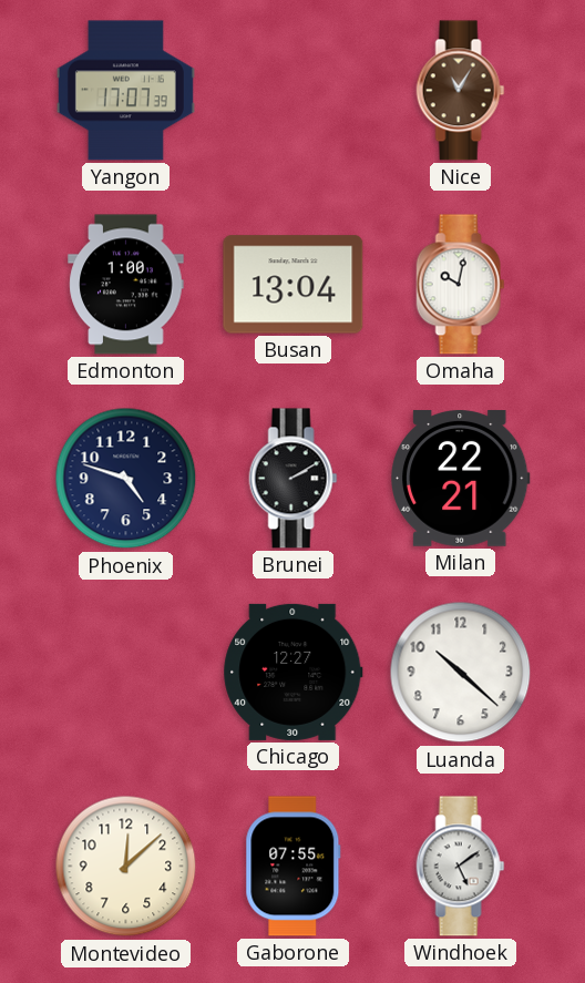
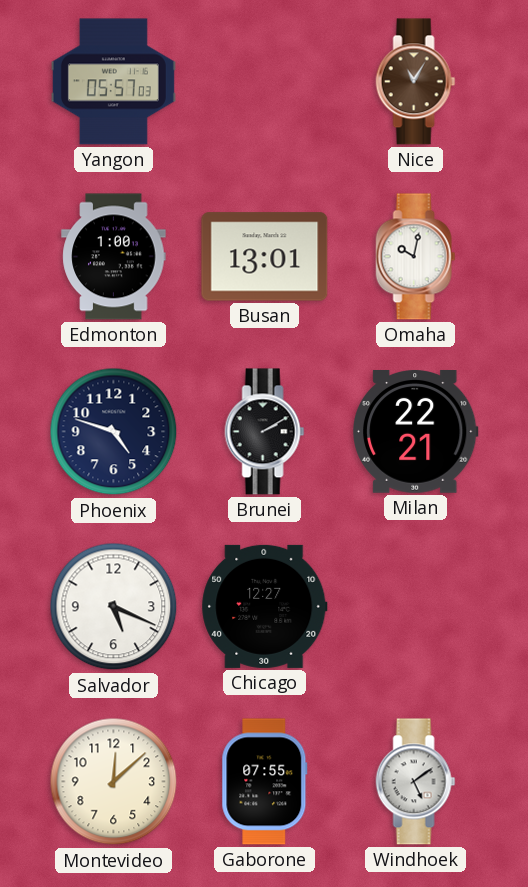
Yangon: 17:07 -> 05:57
Busan: 13:04 -> 13:01
Salvador: none -> 5:19
Luanda: 10:22 -> none
